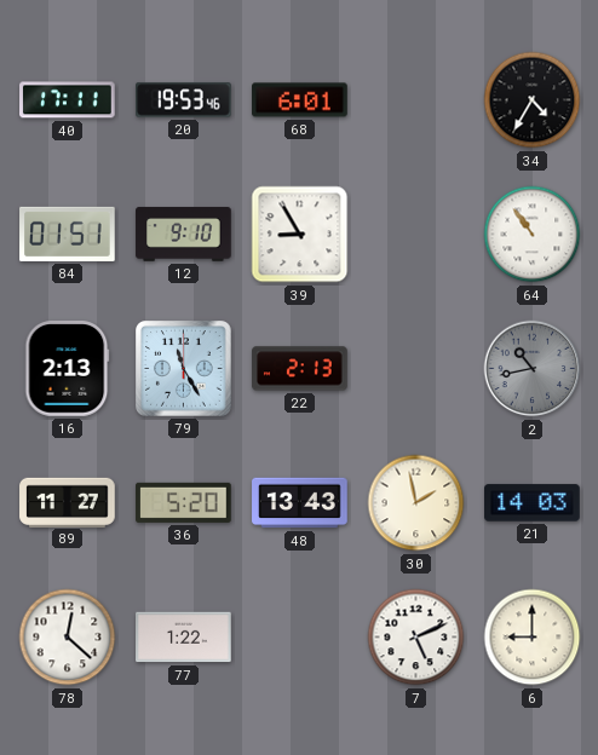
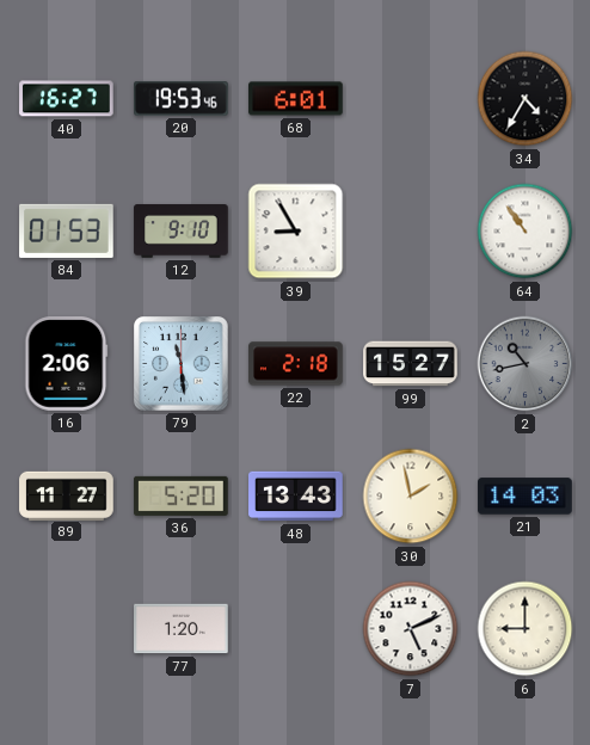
40: 17:11 -> 16:27
84: 01:51 -> 01:53
16: 2:13 -> 2:06
79: 11:25 -> 11:29
22: 2:13 -> 2:18
99: none -> 15:27
78: 12:22 -> none
77: 1:22 -> 1:20
